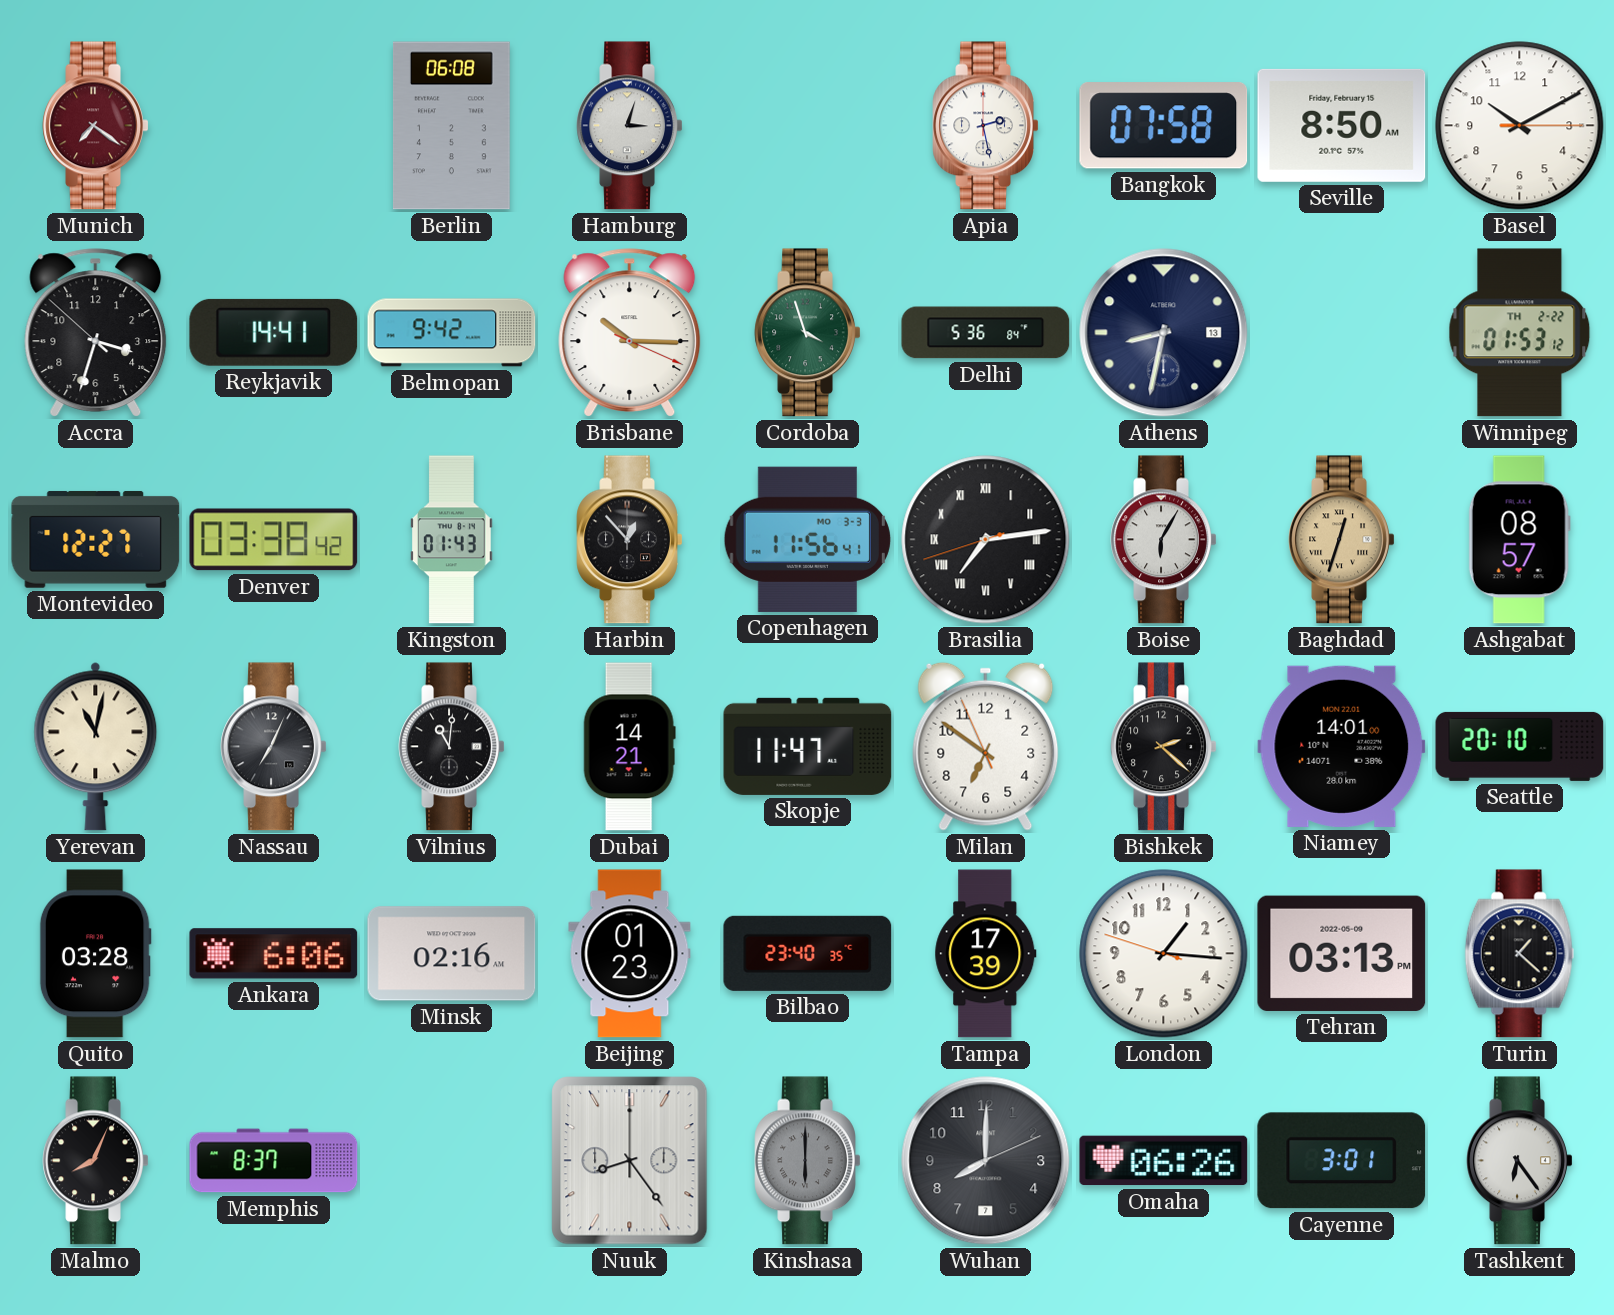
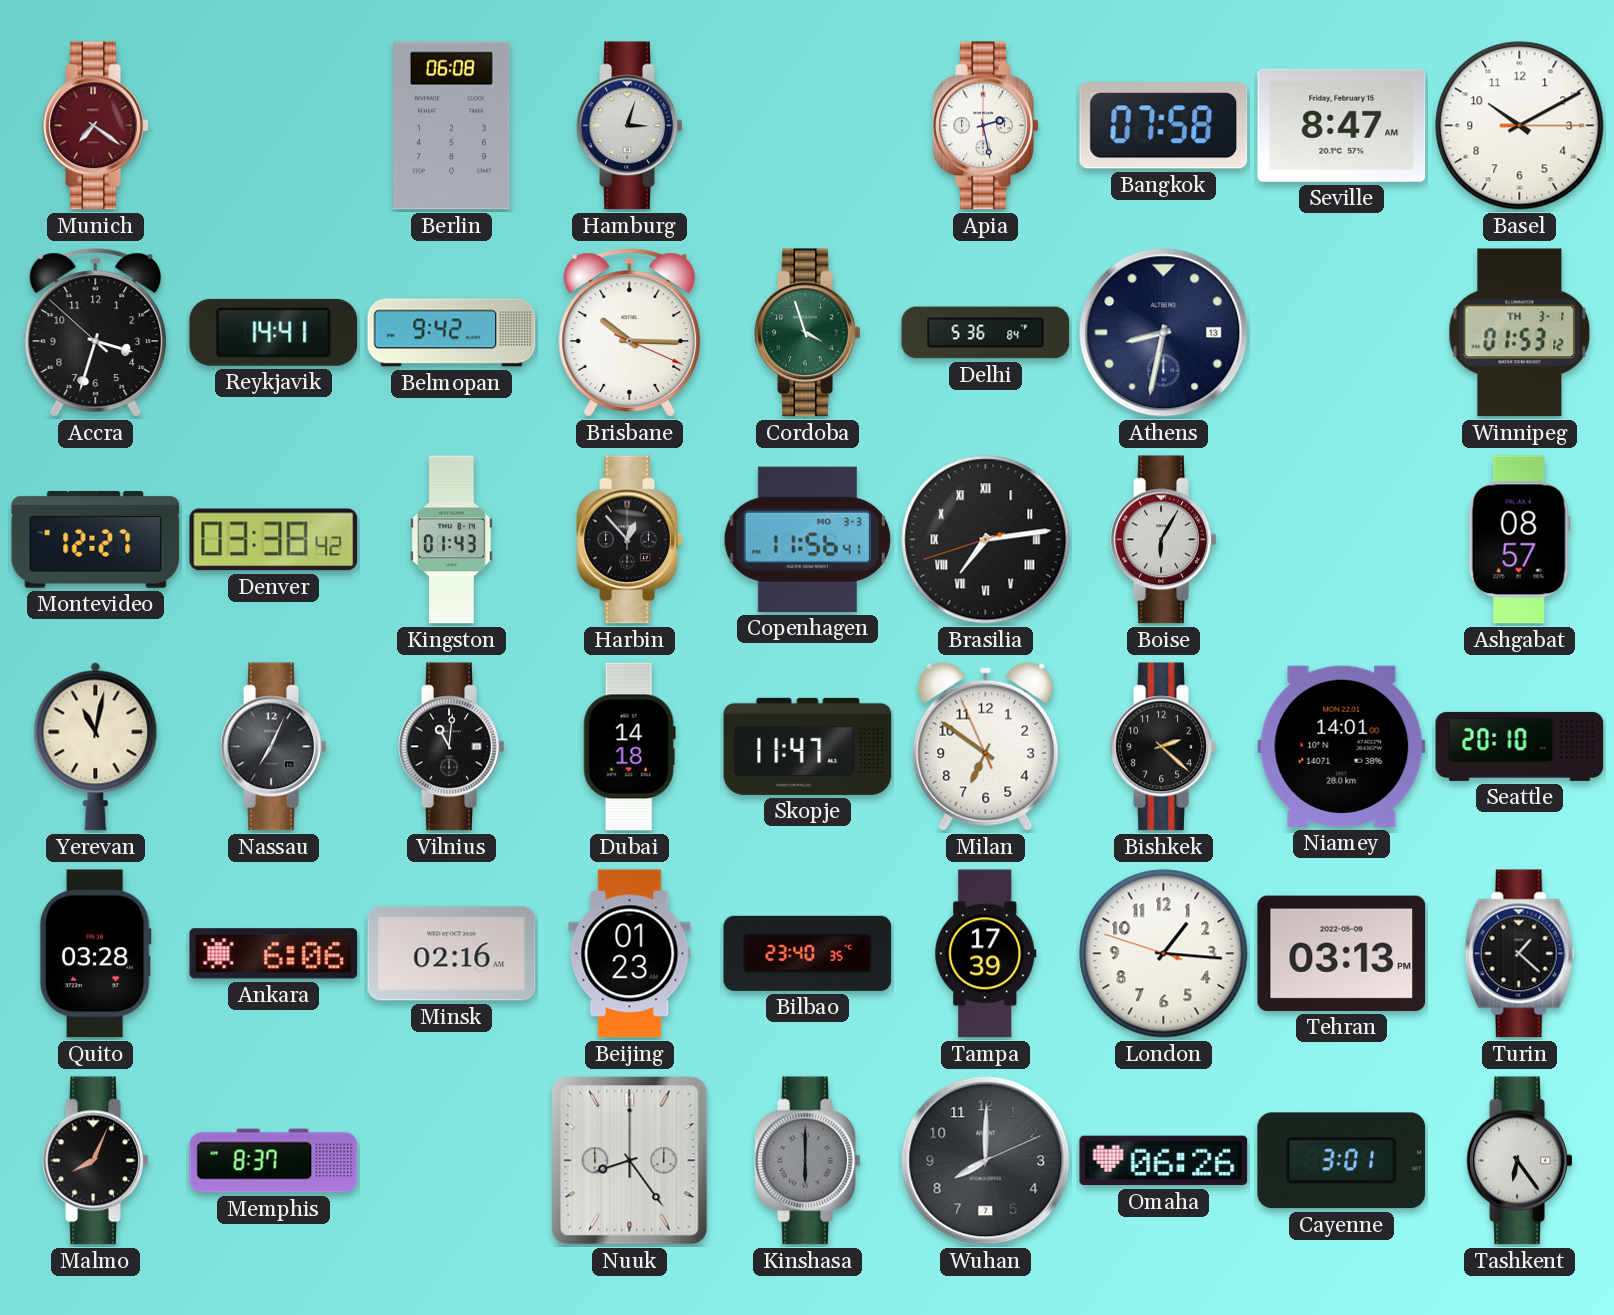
Seville: 8:50 -> 8:47
Winnipeg date: TH 2-22 -> TH 3-1
Baghdad: 12:33 -> none
Dubai: 14:21 -> 14:18
